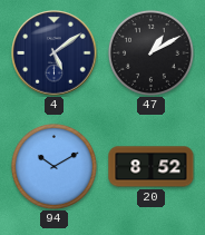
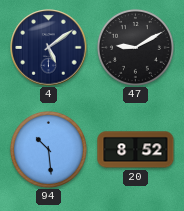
47: 1:10 -> 9:10
94: 10:10 -> 10:29
